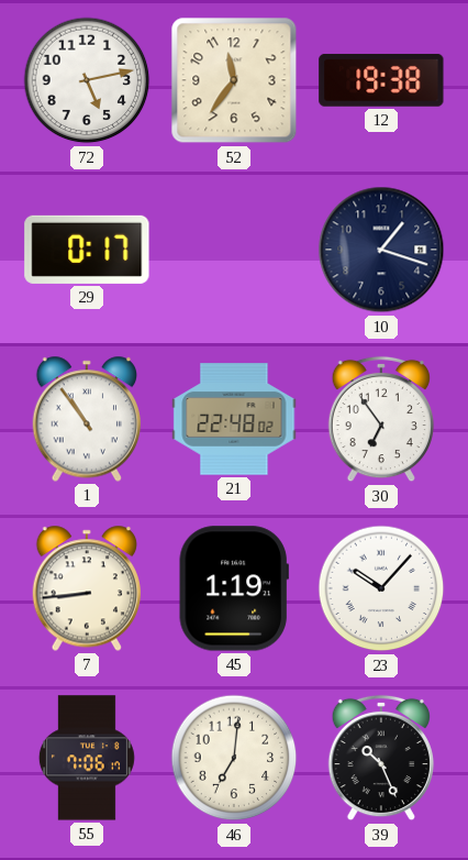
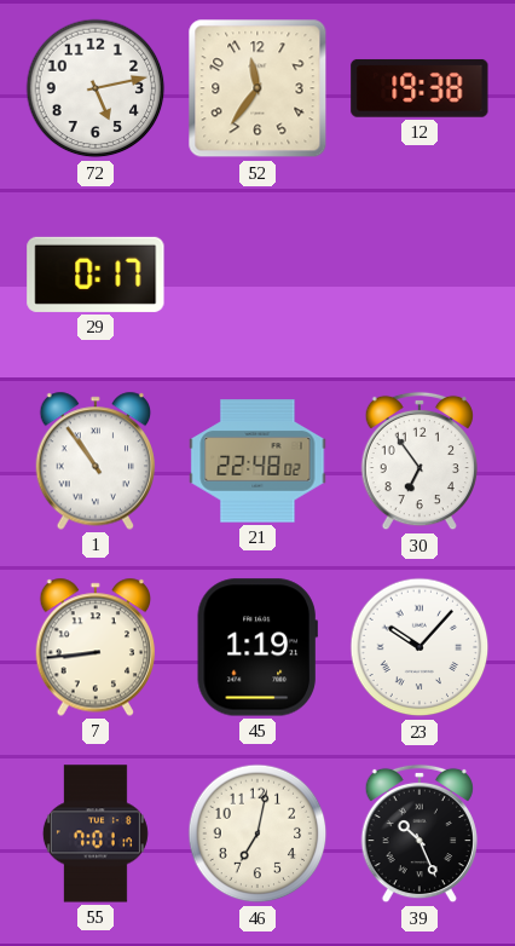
10: 1:18 -> none
55: 7:06 -> 7:01
46: 7:01 -> 7:02
